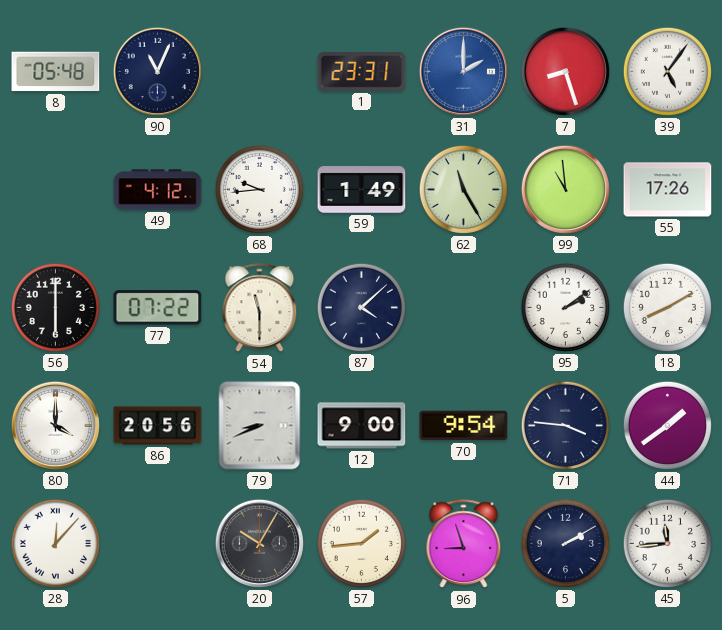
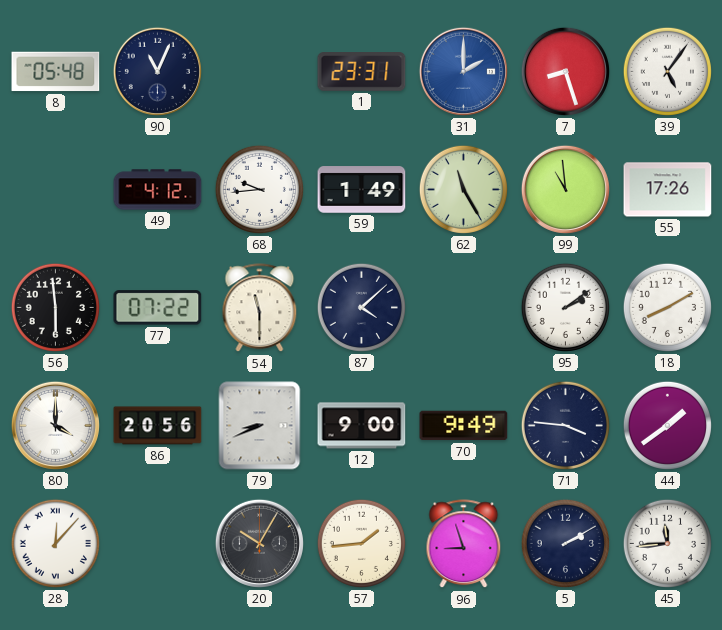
56: 6:00 -> 5:59
70: 9:54 -> 9:49
